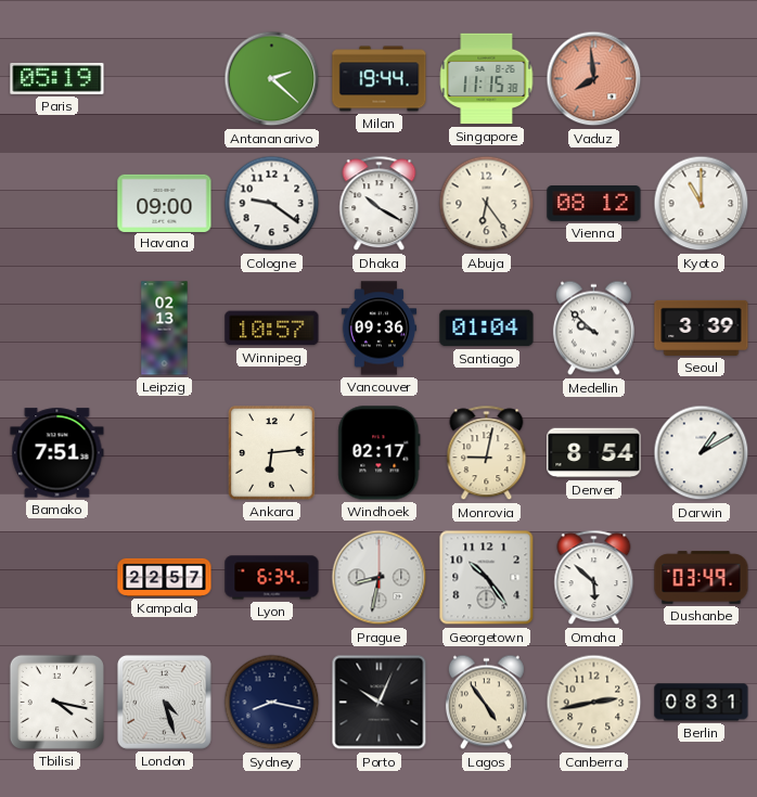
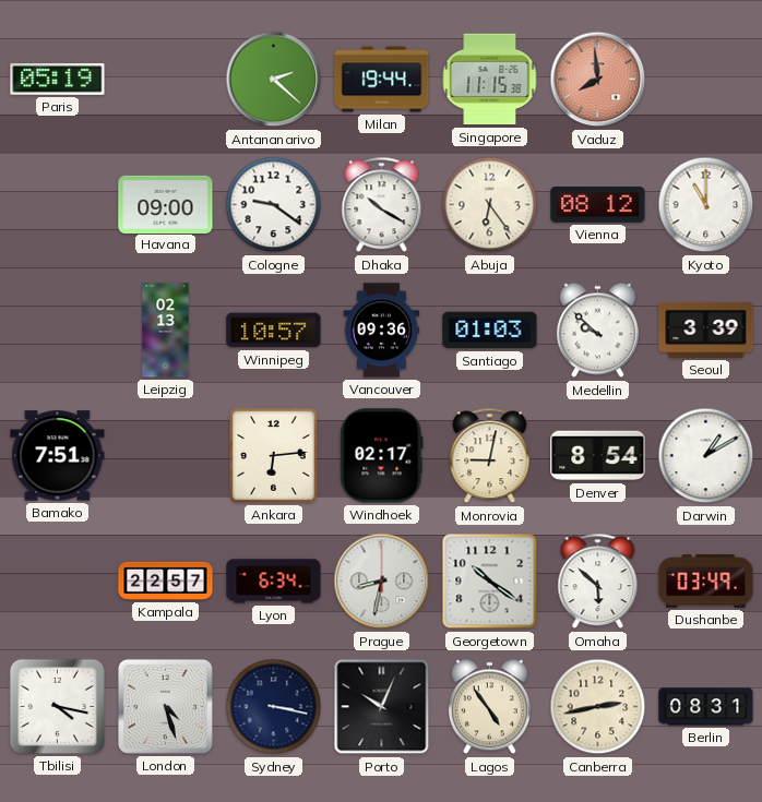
Santiago: 01:04 -> 01:03
Georgetown: 10:24 -> 10:21
Sydney: 8:17 -> 3:17
